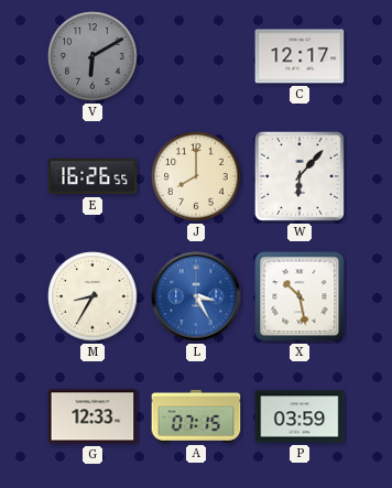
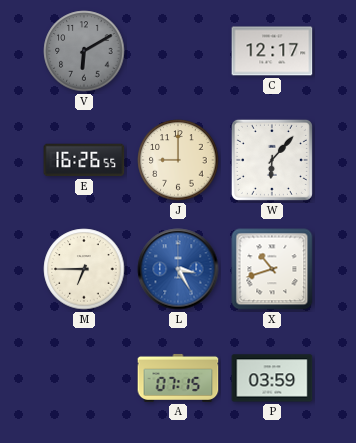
J: 8:00 -> 9:00
M: 8:35 -> 6:45
X: 10:28 -> 10:42
G: 12:33 -> none
